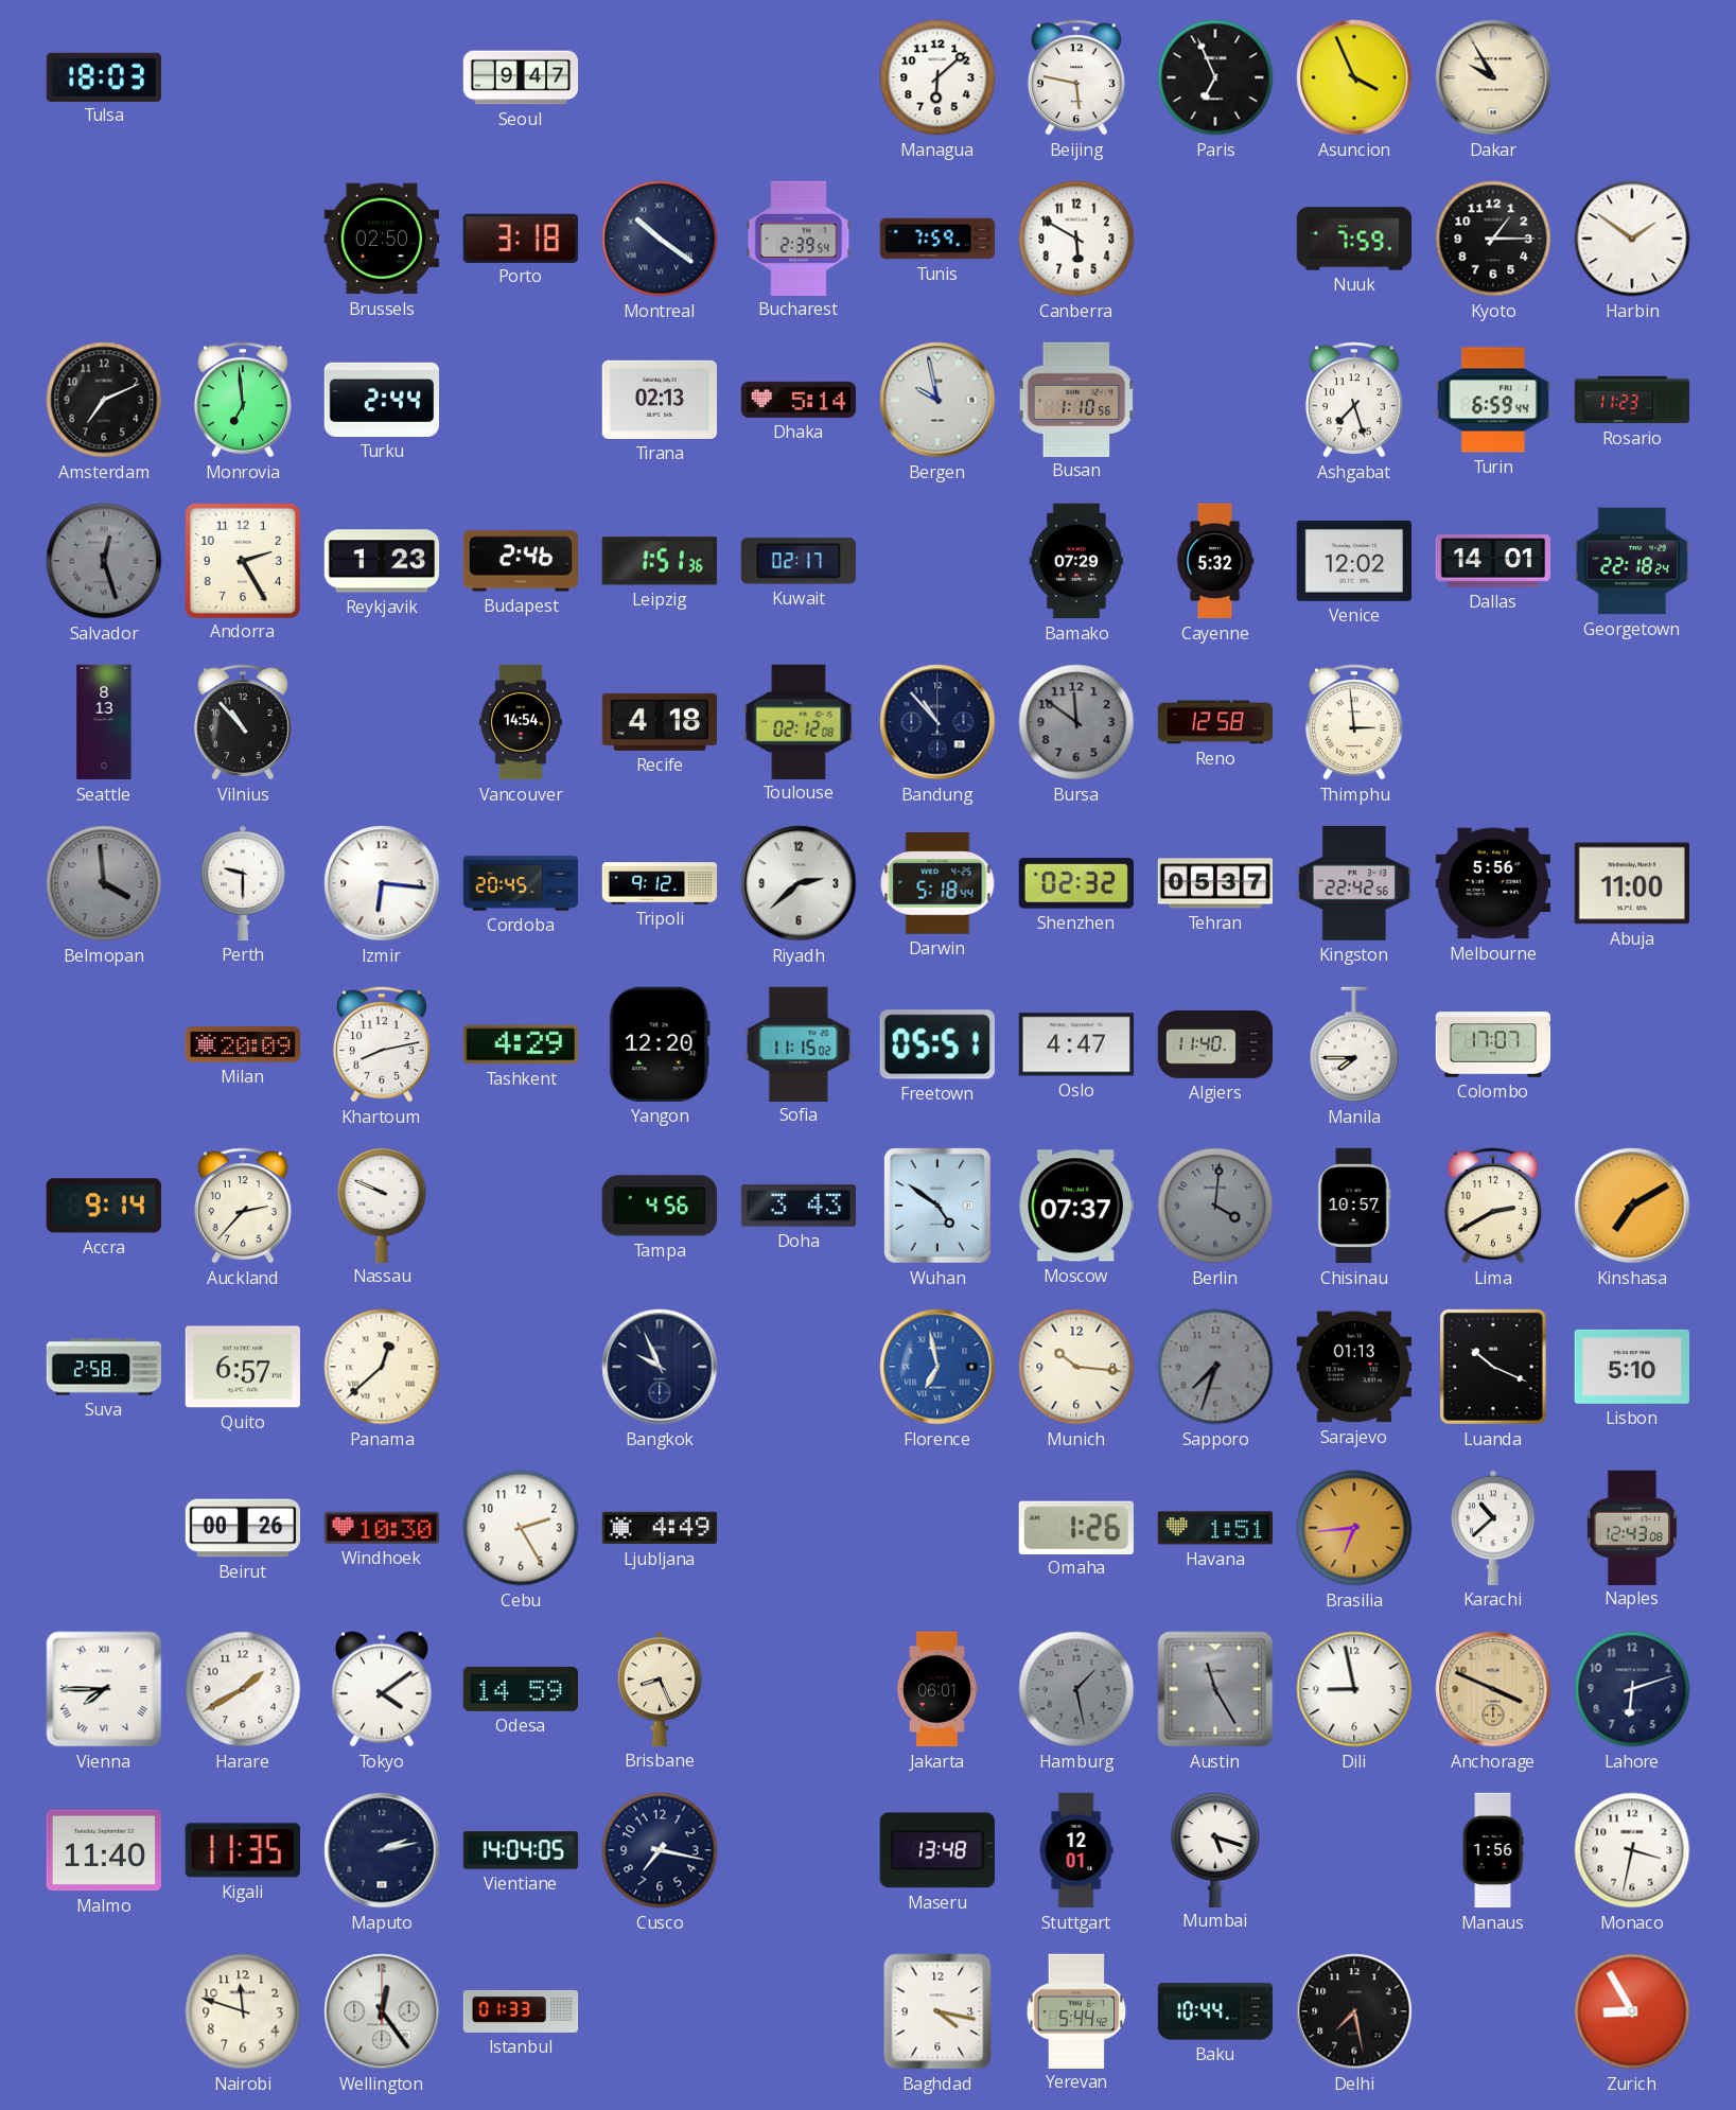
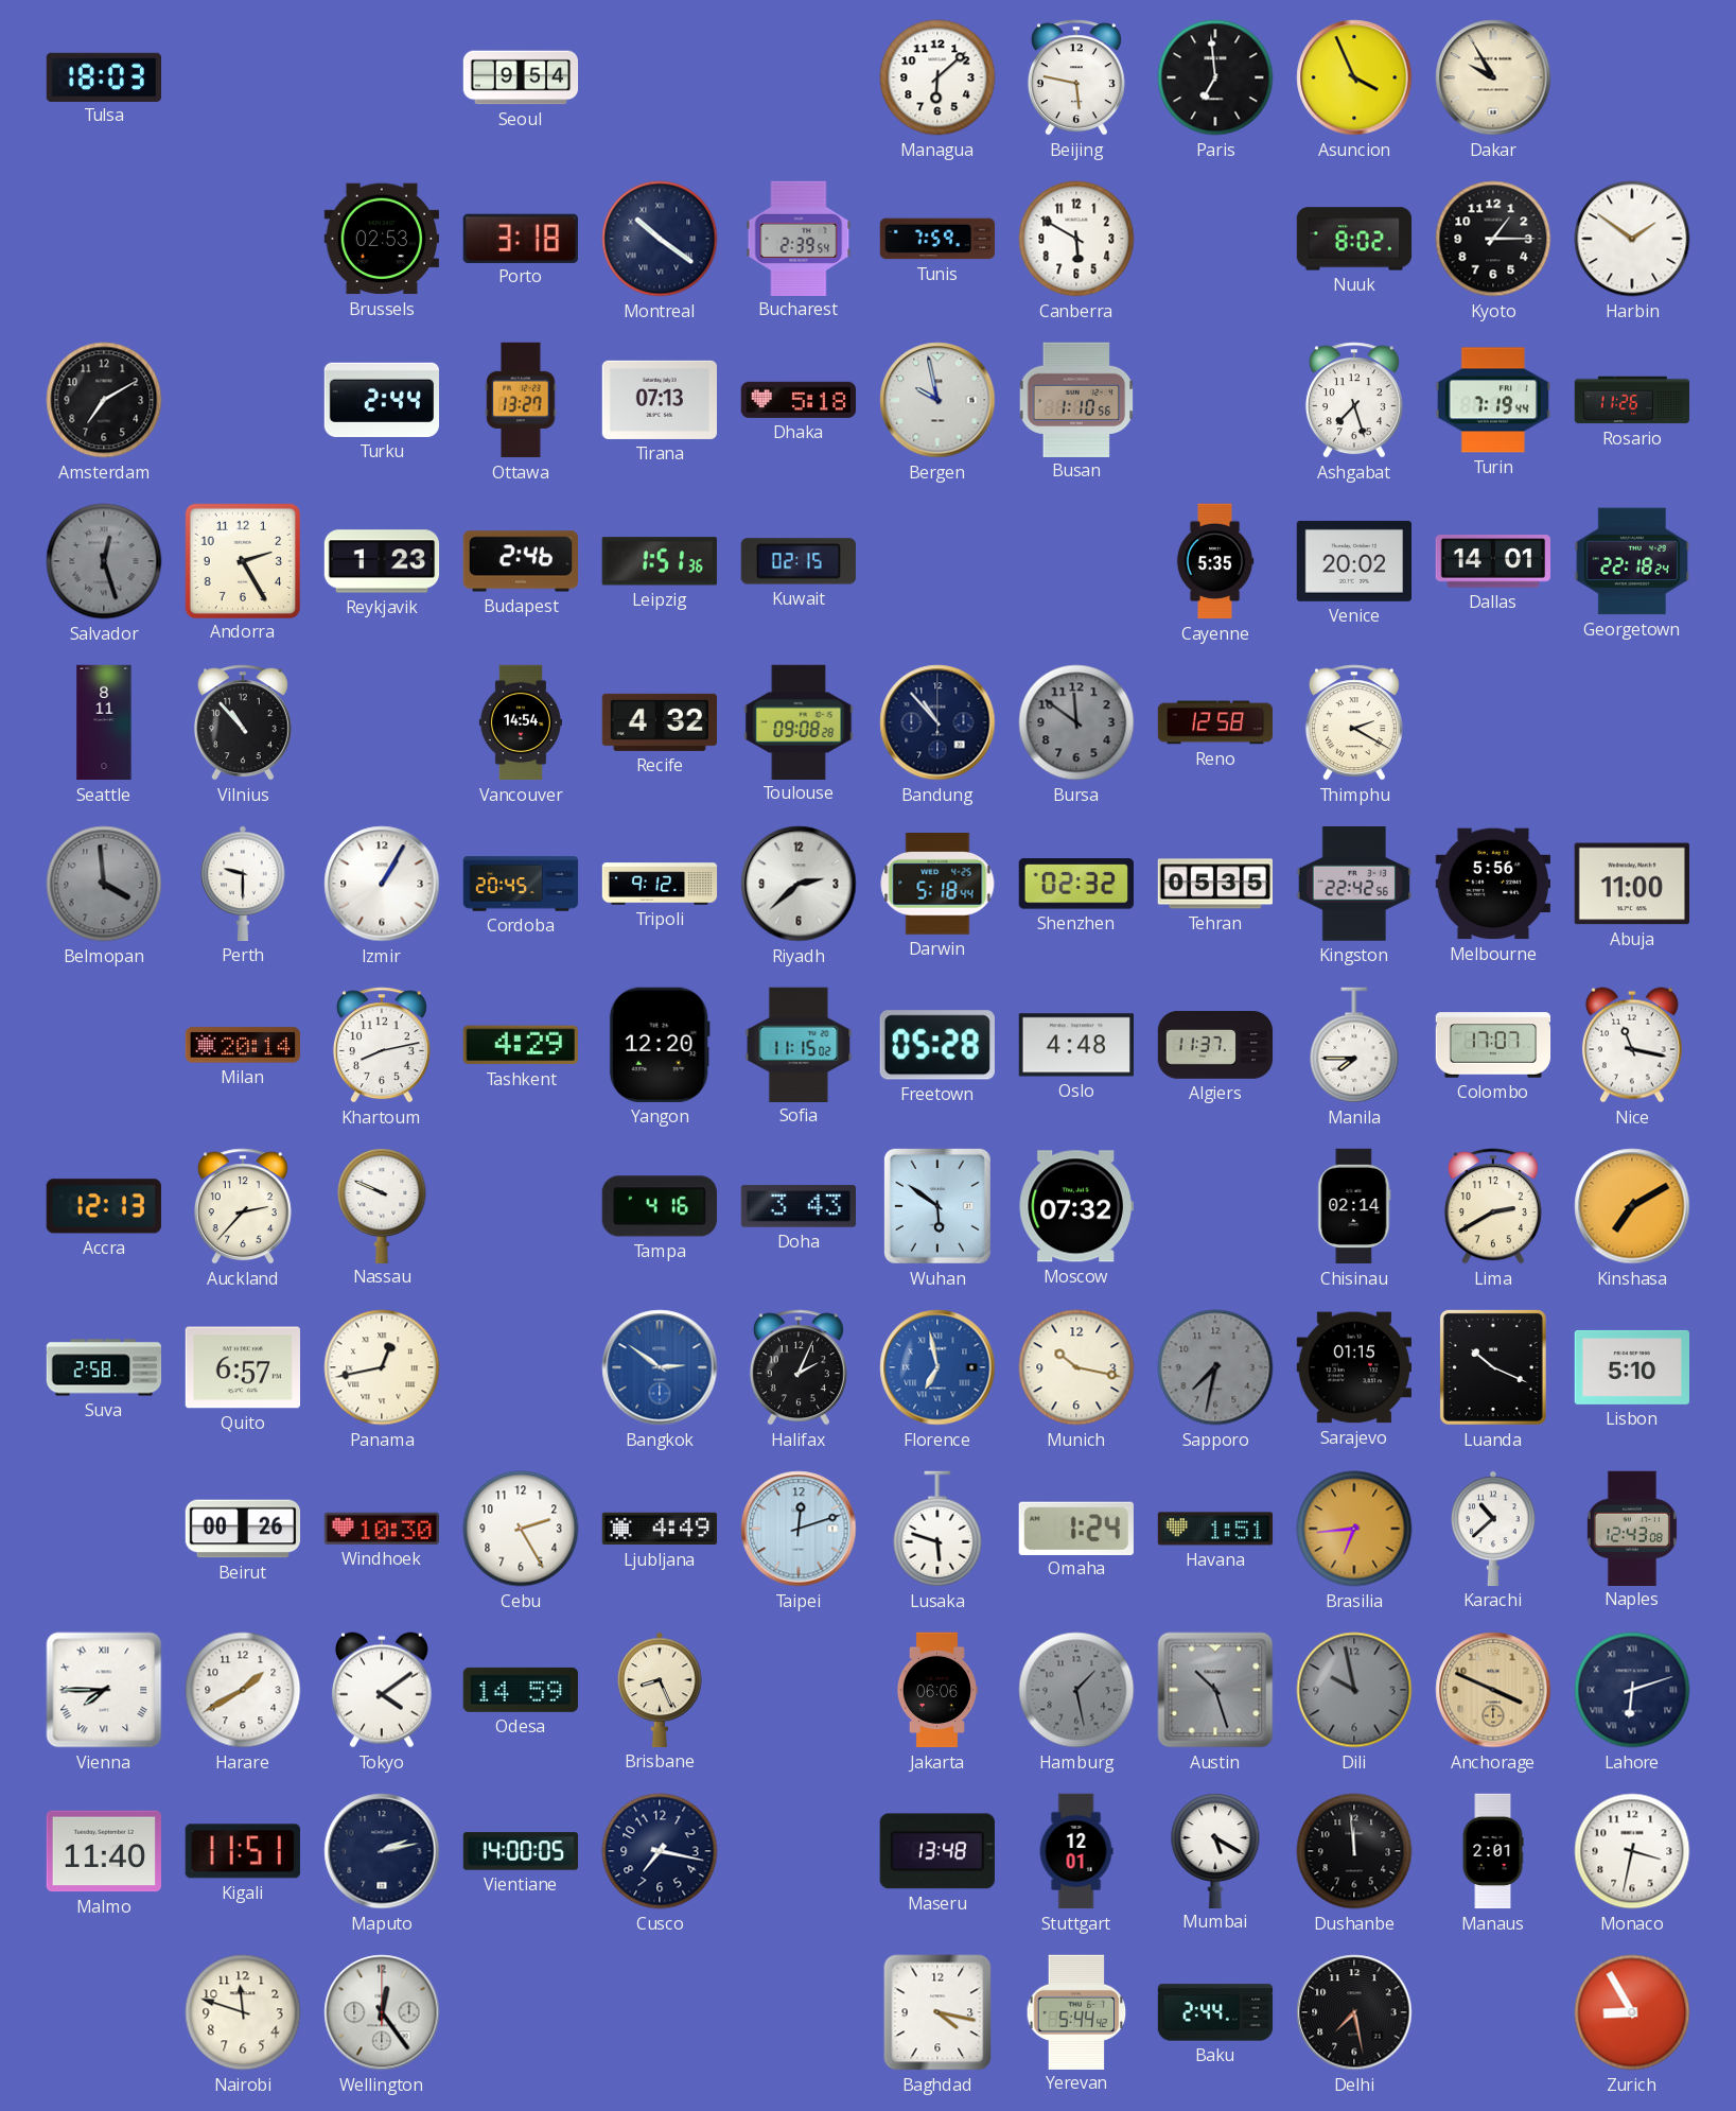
Seoul: 9:47 -> 9:54
Paris: 6:56 -> 6:59
Brussels: 02:50 -> 02:53
Nuuk: 7:59 -> 8:02
Amsterdam: 7:11 -> 7:10
Monrovia: 6:59 -> none
Ottawa: none -> 13:27
Tirana: 02:13 -> 07:13
Dhaka: 5:14 -> 5:18
Turin: 6:59 -> 7:19
Rosario: 11:23 -> 11:26
Kuwait: 02:17 -> 02:15
Bamako: 07:29 -> none
Cayenne: 5:32 -> 5:35
Venice: 12:02 -> 20:02
Seattle: 8:13 -> 8:11
Recife: 4:18 -> 4:32
Toulouse: 02:12 -> 09:08
Thimphu: 2:59 -> 2:20
Izmir: 6:16 -> 1:05
Tehran: 05:37 -> 05:35
Milan: 20:09 -> 20:14
Freetown: 05:51 -> 05:28
Oslo: 4:47 -> 4:48
Algiers: 11:40 -> 11:37
Nice: none -> 11:17
Accra: 9:14 -> 12:13
Tampa: 4:56 -> 4:16
Wuhan: 4:51 -> 5:51
Moscow: 07:37 -> 07:32
Berlin: 4:01 -> none
Chisinau: 10:57 -> 02:14
Panama: 12:38 -> 12:43
Bangkok: 9:56 -> 2:51
Bangkok dial: navy -> blue
Halifax: none -> 2:04
Munich: 10:16 -> 10:17
Sapporo: 7:33 -> 7:32
Sarajevo: 01:13 -> 01:15
Taipei: none -> 12:12
Lusaka: none -> 5:48
Omaha: 1:26 -> 1:24
Jakarta: 06:01 -> 06:06
Austin: 11:25 -> 10:27
Dili: 8:58 -> 9:58
Dili dial: white -> grey
Lahore numerals: Arabic -> Roman
Kigali: 11:35 -> 11:51
Vientiane: 14:04 -> 14:00
Mumbai: 5:18 -> 5:20
Dushanbe: none -> 11:59
Manaus: 1:56 -> 2:01
Istanbul: 01:33 -> none
Baku: 10:44 -> 2:44
